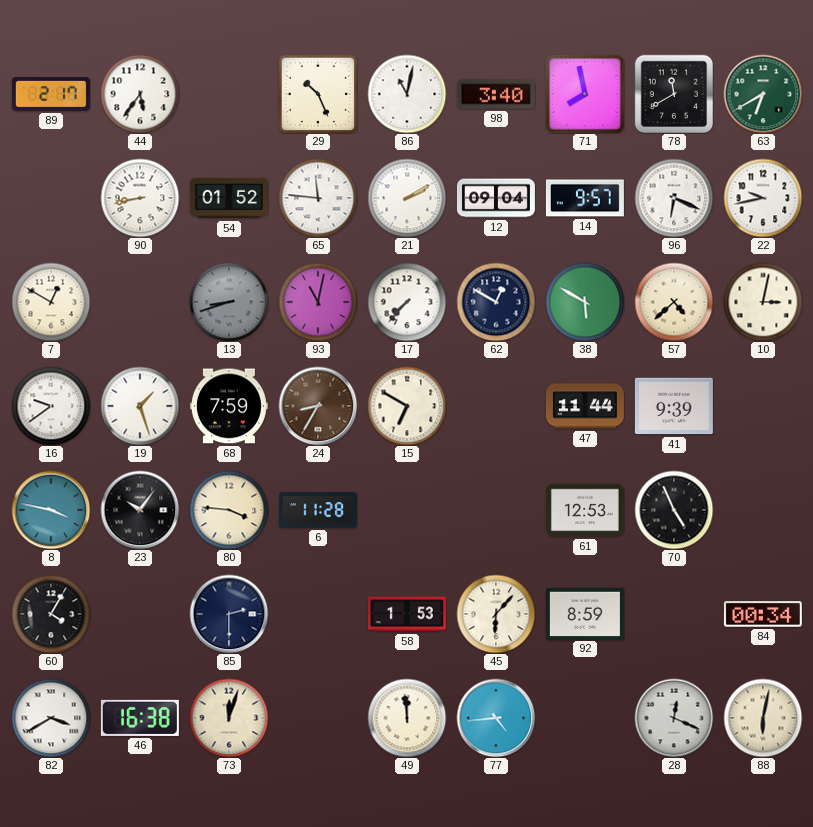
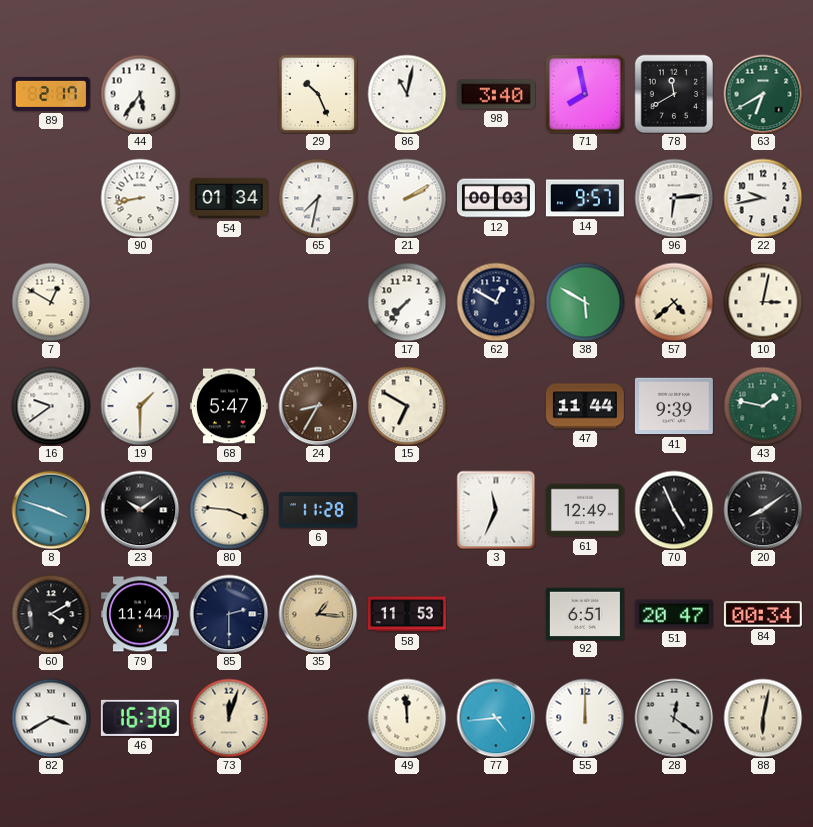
54: 01:52 -> 01:34
65: 11:46 -> 7:32
12: 09:04 -> 00:03
96: 6:19 -> 6:14
13: 8:42 -> none
93: 11:02 -> none
19: 1:27 -> 1:30
68: 7:59 -> 5:47
43: none -> 1:47
8: 3:47 -> 3:48
23: 10:06 -> 10:09
3: none -> 11:34
61: 12:53 -> 12:49
20: none -> 8:09
60: 4:05 -> 4:10
79: none -> 11:44
35: none -> 1:16
58: 1:53 -> 11:53
45: 6:07 -> none
92: 8:59 -> 6:51
51: none -> 20:47
55: none -> 12:00
28: 12:19 -> 12:21
